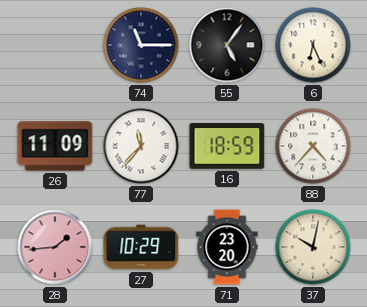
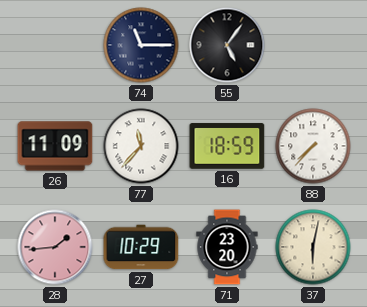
6: 6:26 -> none
88: 4:37 -> 7:37
37: 10:02 -> 6:02
